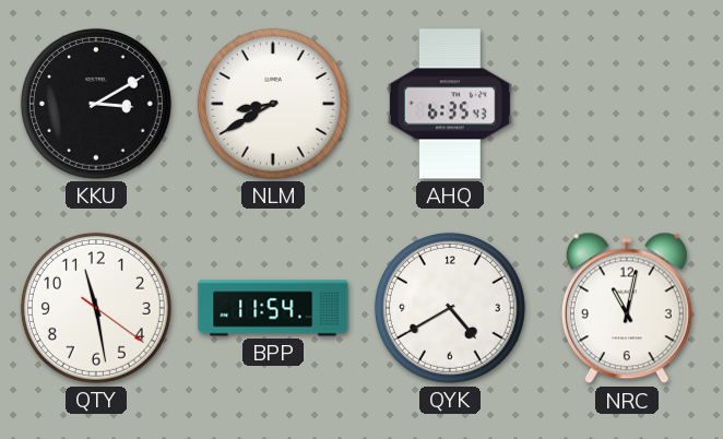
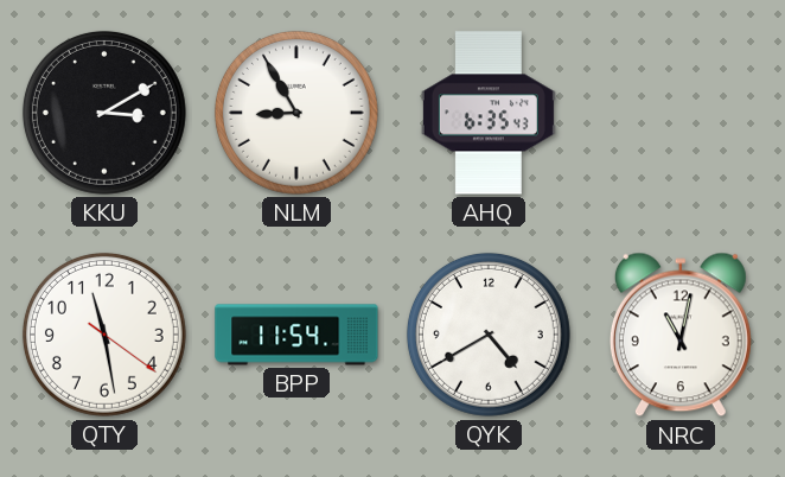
NLM: 8:40 -> 8:55
